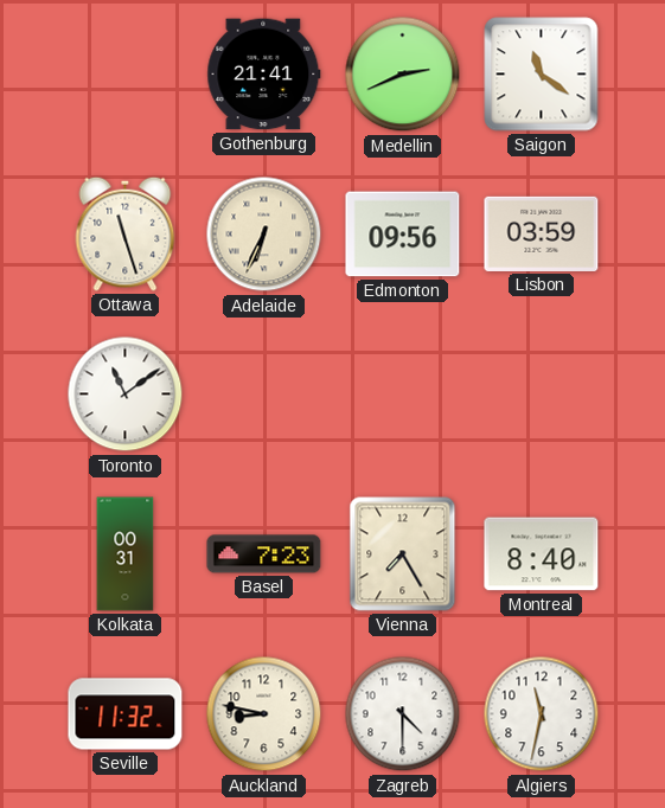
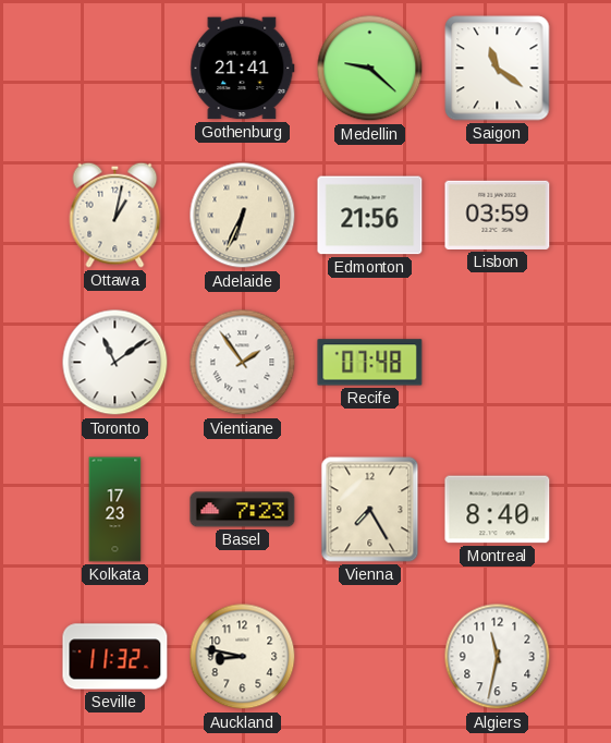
Medellin: 2:41 -> 9:22
Ottawa: 11:27 -> 1:02
Edmonton: 09:56 -> 21:56
Vientiane: none -> 1:54
Recife: none -> 07:48
Kolkata: 00:31 -> 17:23
Zagreb: 4:30 -> none
